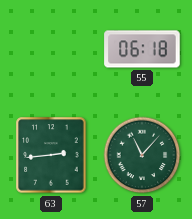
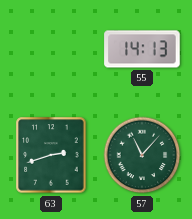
55: 06:18 -> 14:13
63: 2:44 -> 2:42
